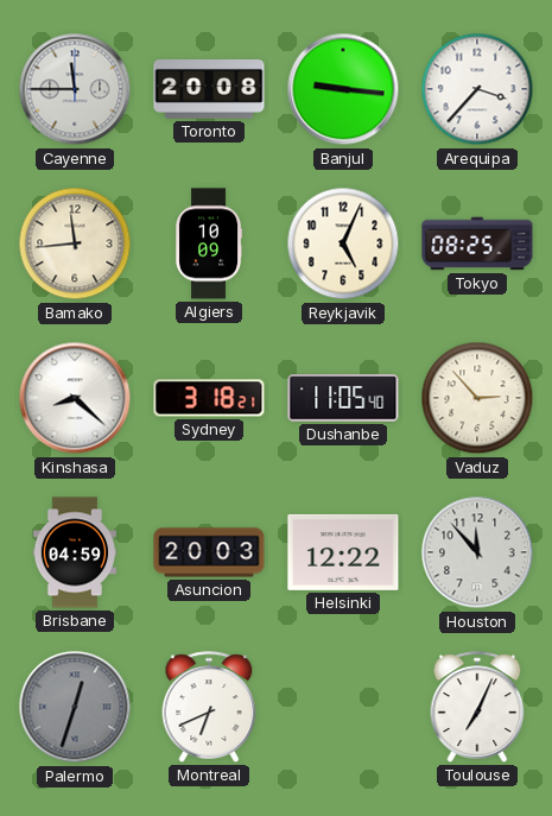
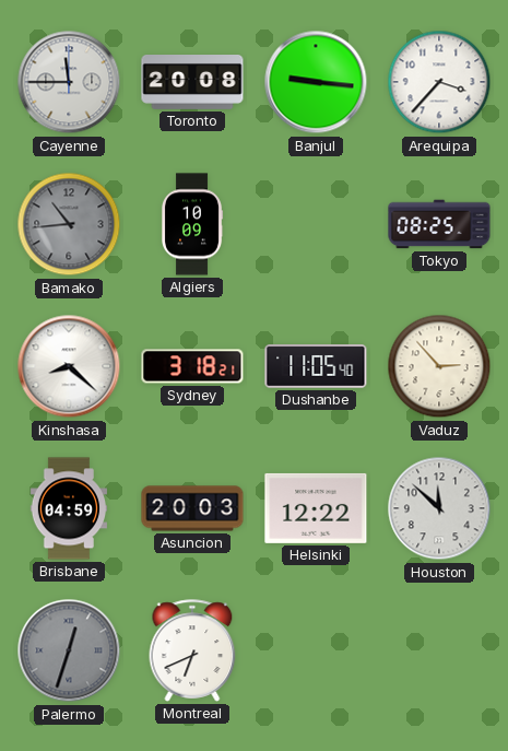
Bamako: 11:44 -> 10:44
Bamako dial: cream -> grey
Reykjavik: 5:04 -> none
Houston: 11:53 -> 11:52
Toulouse: 7:04 -> none
